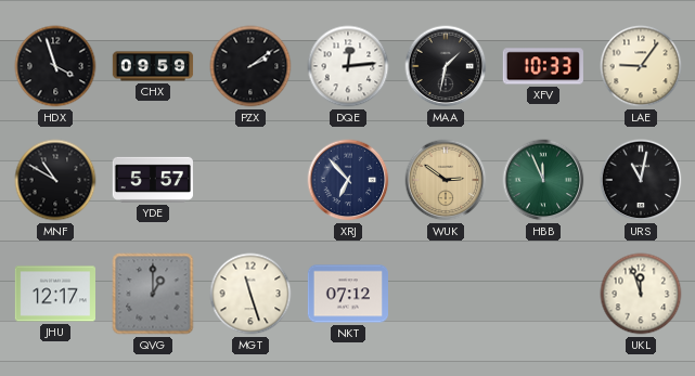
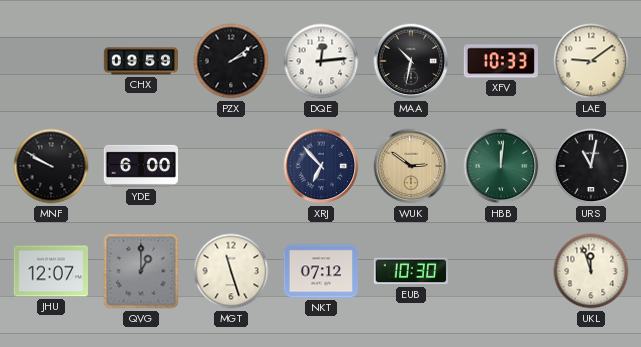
HDX: 3:57 -> none
MAA: 1:32 -> 10:32
LAE: 9:06 -> 9:09
MNF: 10:50 -> 9:50
YDE: 5:57 -> 6:00
HBB: 11:56 -> 12:01
JHU: 12:17 -> 12:07
EUB: none -> 10:30
